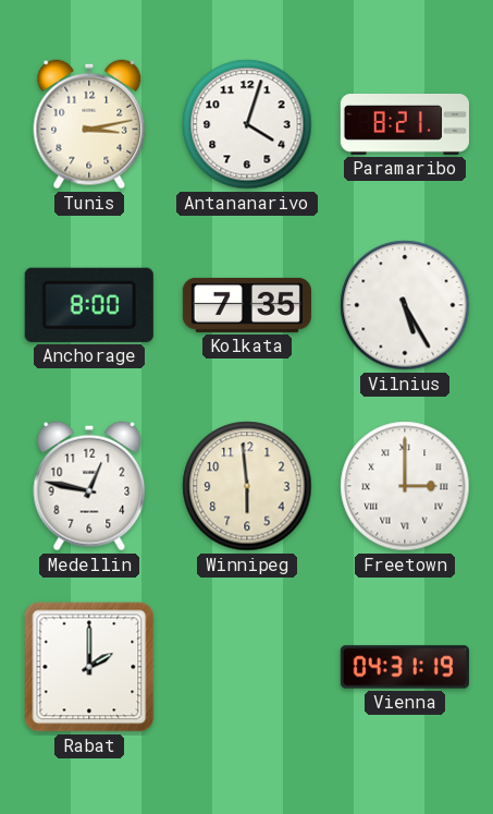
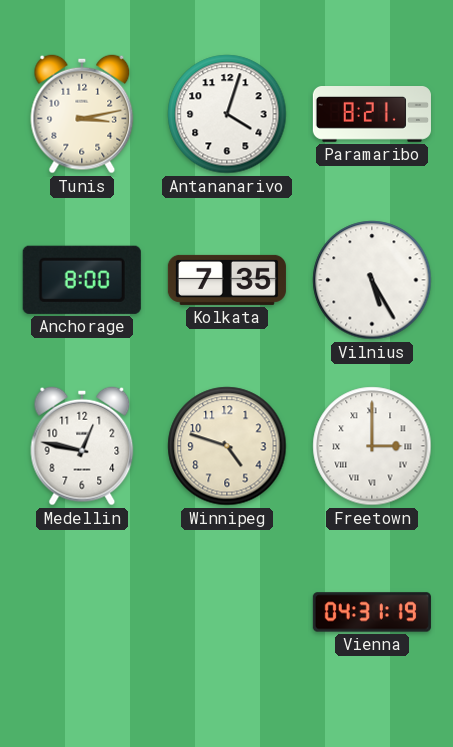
Winnipeg: 5:59 -> 4:48
Rabat: 2:00 -> none
